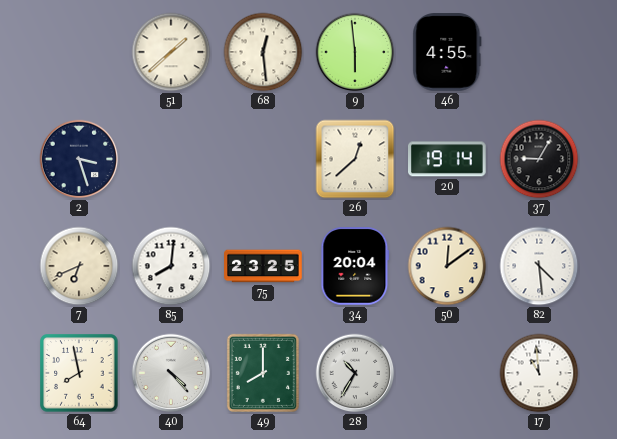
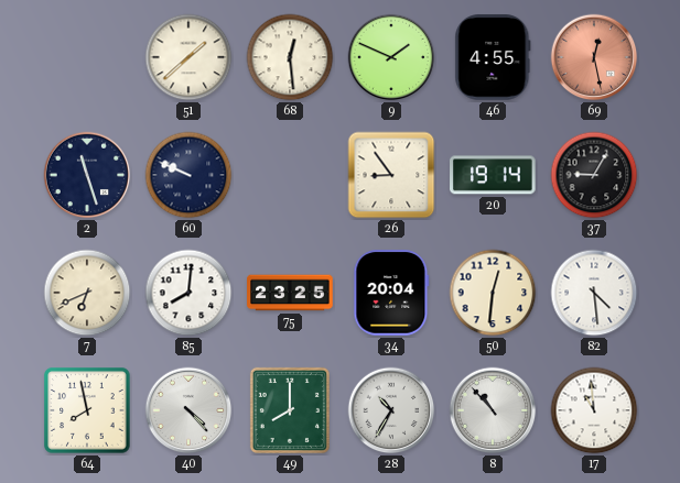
9: 5:59 -> 1:49
69: none -> 12:28
2: 3:27 -> 11:27
60: none -> 9:49
26: 12:38 -> 8:54
50: 12:09 -> 12:31
8: none -> 10:53
